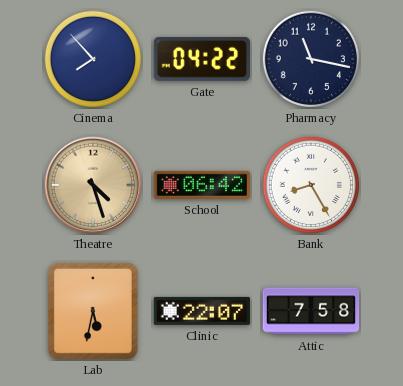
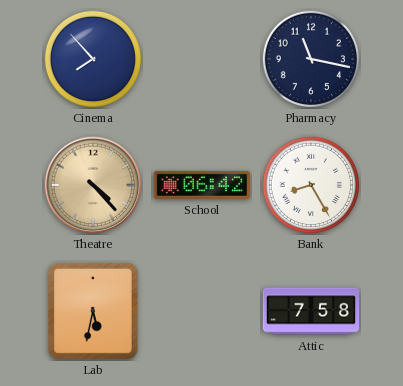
Gate: 04:22 -> none
Theatre: 4:27 -> 4:23
Clinic: 22:07 -> none
